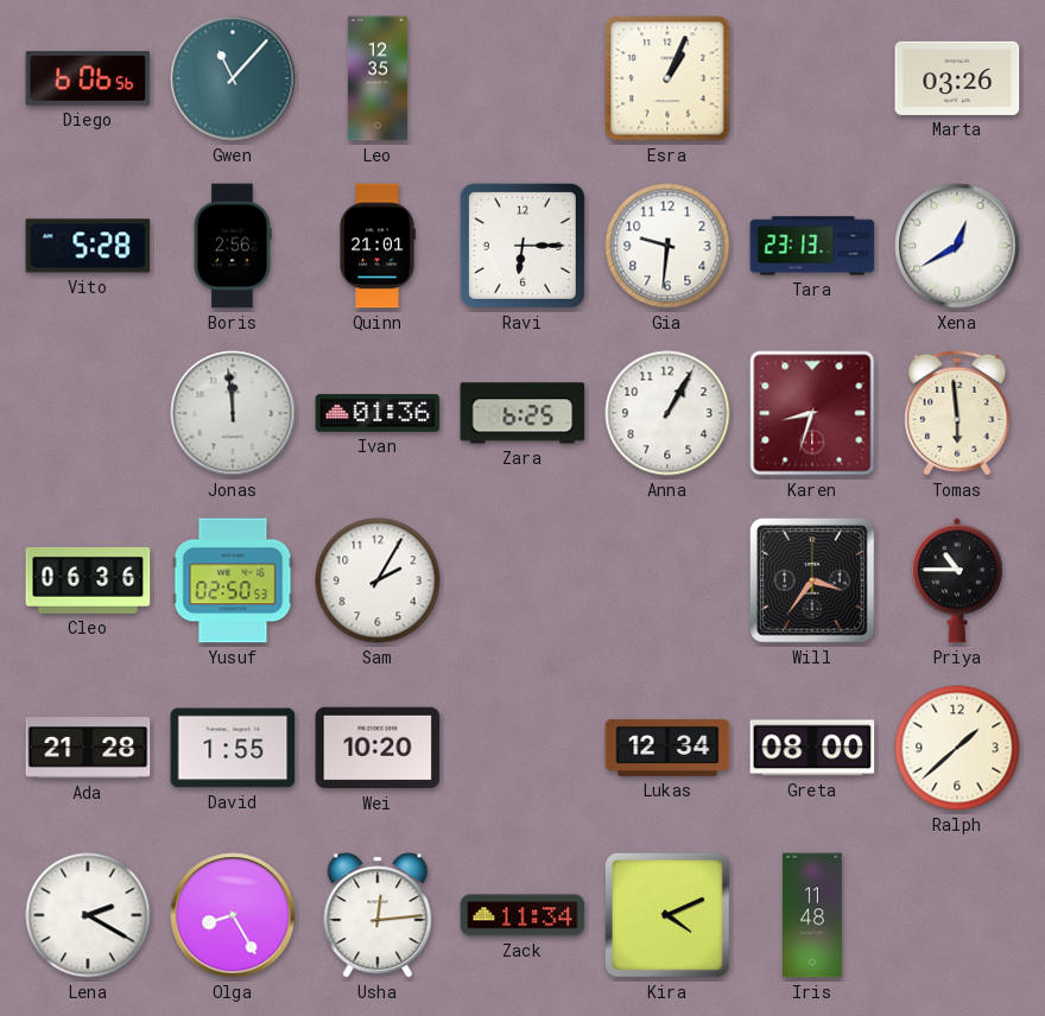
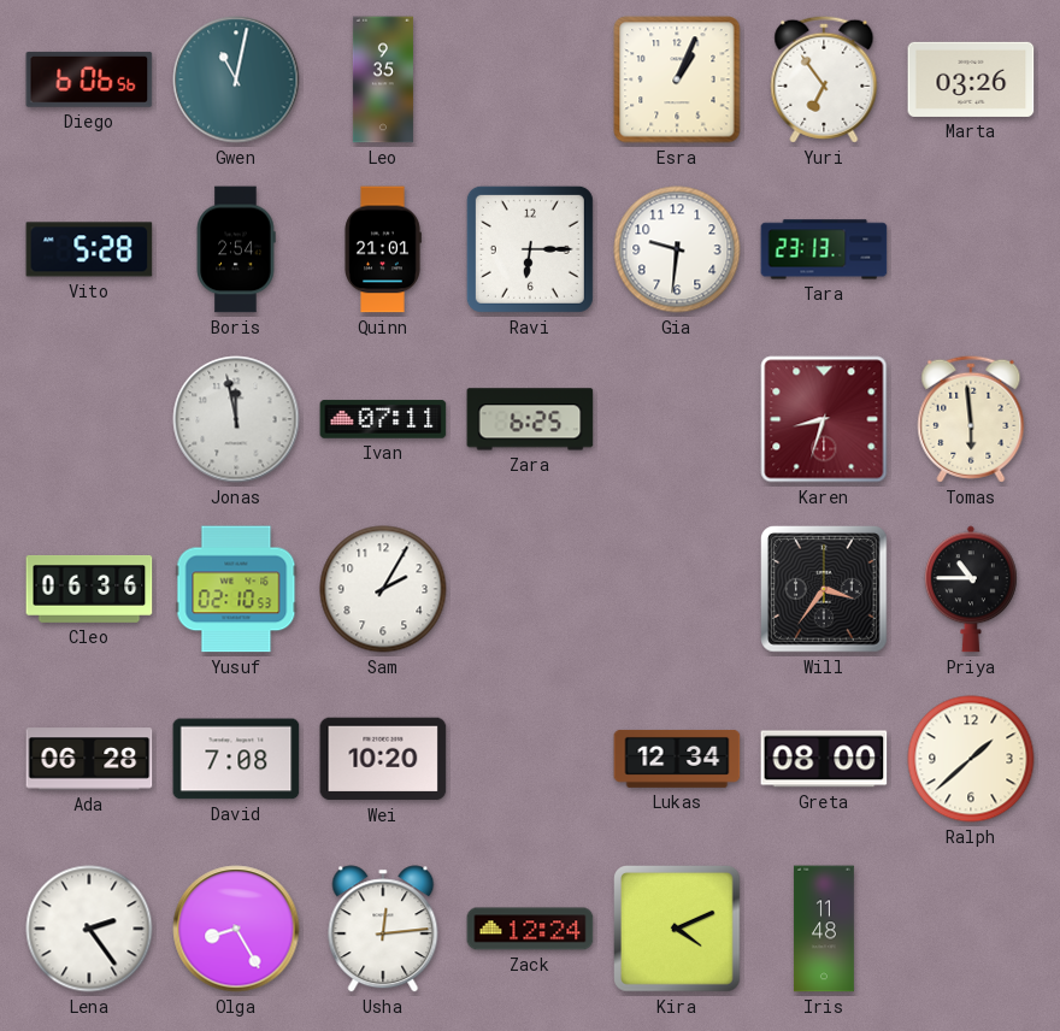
Gwen: 11:07 -> 11:02
Leo: 12:35 -> 9:35
Yuri: none -> 6:54
Boris: 2:56 -> 2:54
Xena: 12:40 -> none
Jonas: 11:59 -> 11:58
Ivan: 01:36 -> 07:11
Anna: 1:05 -> none
Yusuf: 02:50 -> 02:10
Ada: 21:28 -> 06:28
David: 1:55 -> 7:08
Lena: 2:20 -> 2:24
Zack: 11:34 -> 12:24
